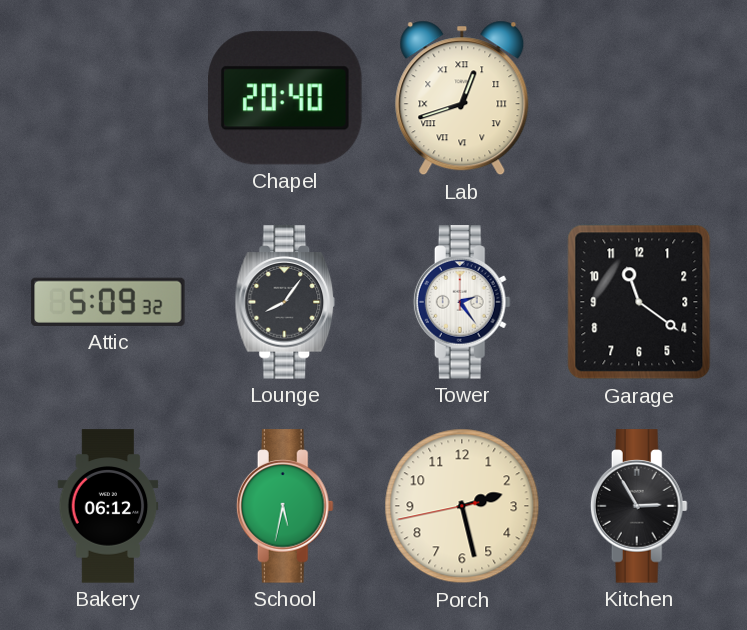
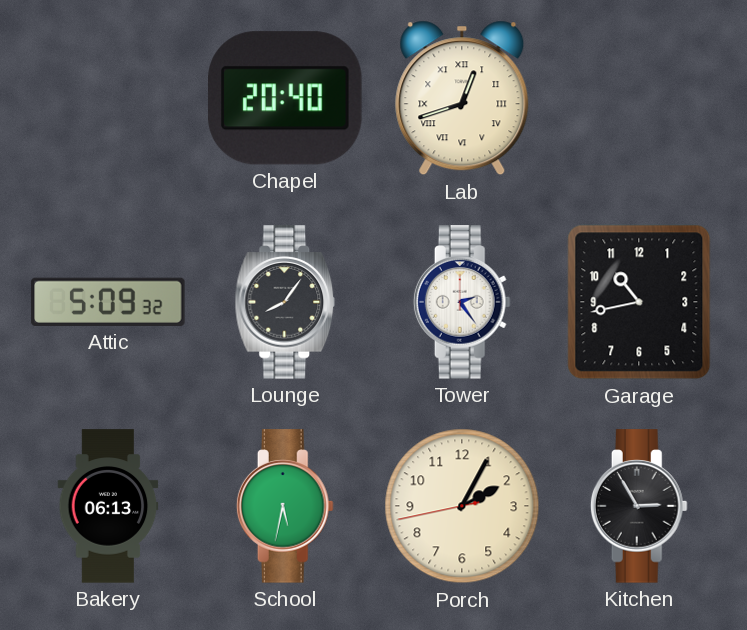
Garage: 11:21 -> 10:43
Bakery: 06:12 -> 06:13
Porch: 2:27 -> 2:04
